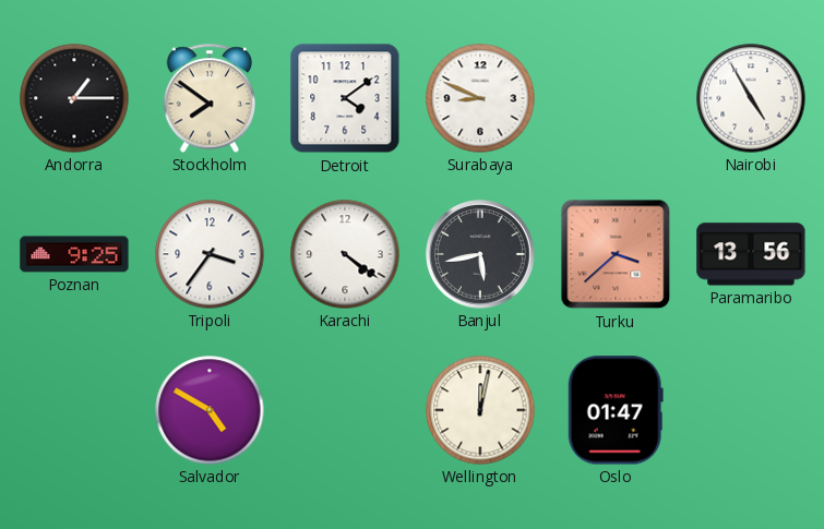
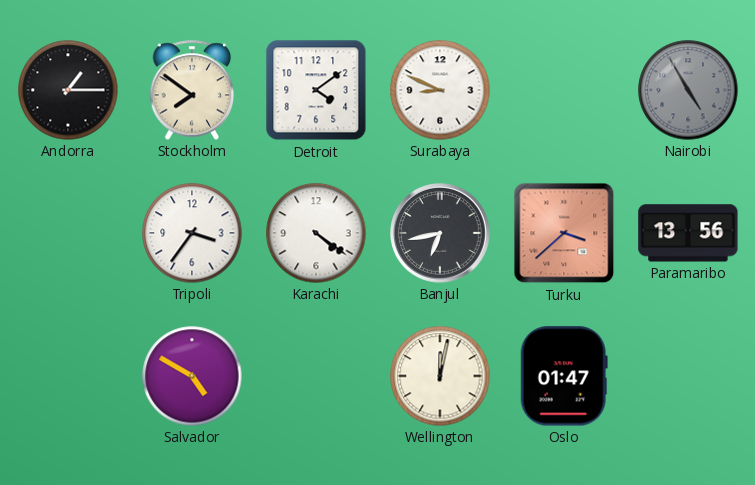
Nairobi dial: white -> grey
Poznan: 9:25 -> none
Banjul: 5:43 -> 6:43
